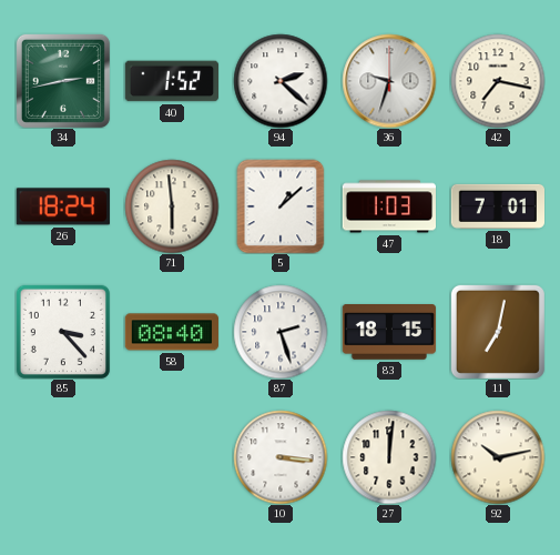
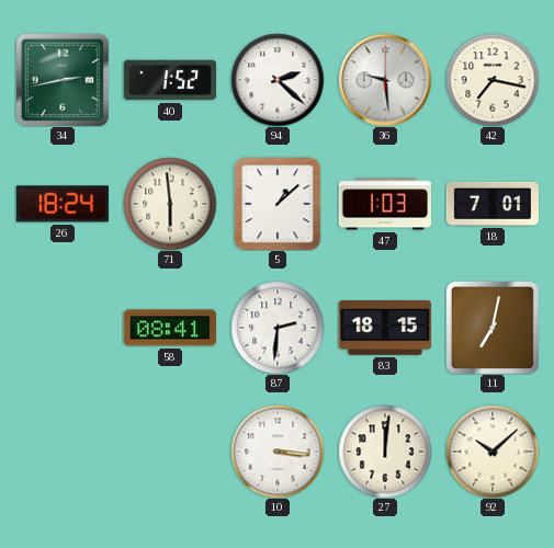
36: 9:33 -> 9:29
85: 3:23 -> none
58: 08:40 -> 08:41
87: 2:27 -> 2:31
92: 10:13 -> 10:08
